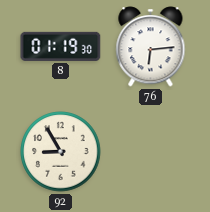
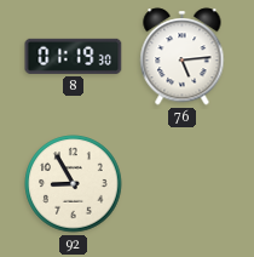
76: 6:14 -> 5:14
